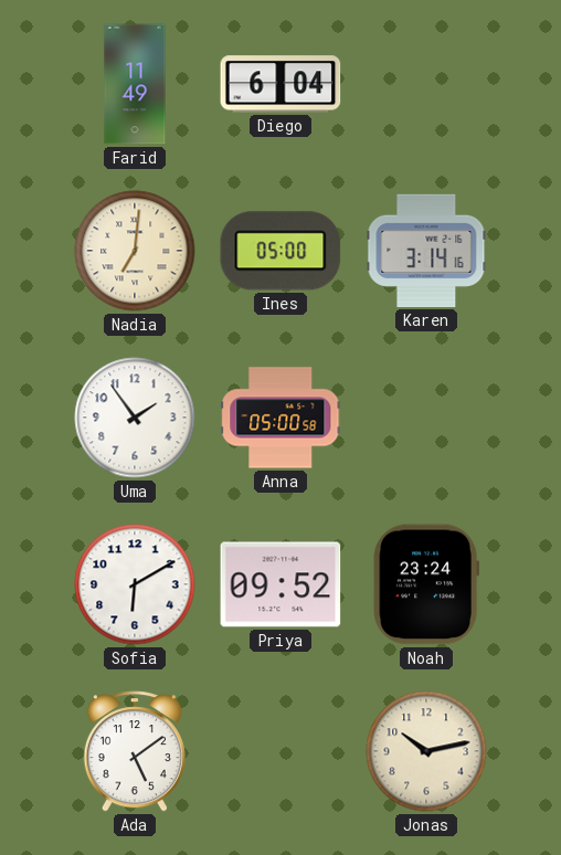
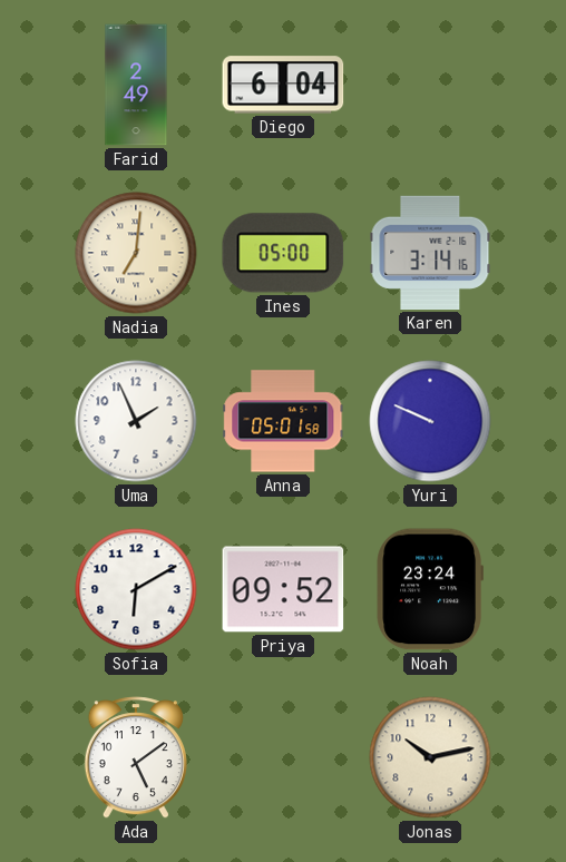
Farid: 11:49 -> 2:49
Uma: 1:54 -> 1:56
Anna: 05:00 -> 05:01
Yuri: none -> 9:49
